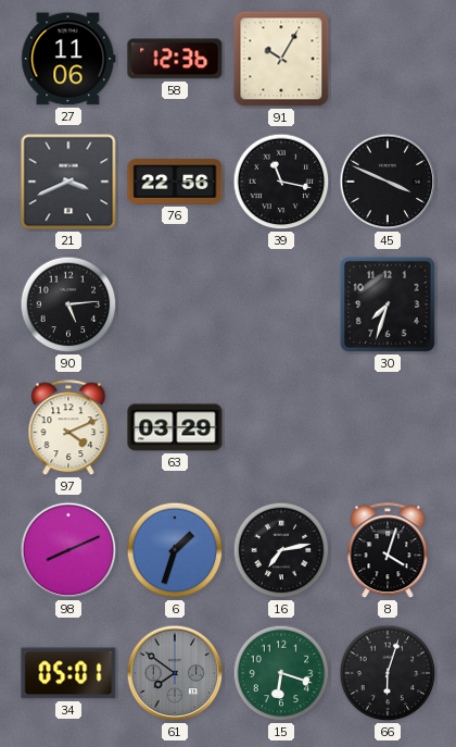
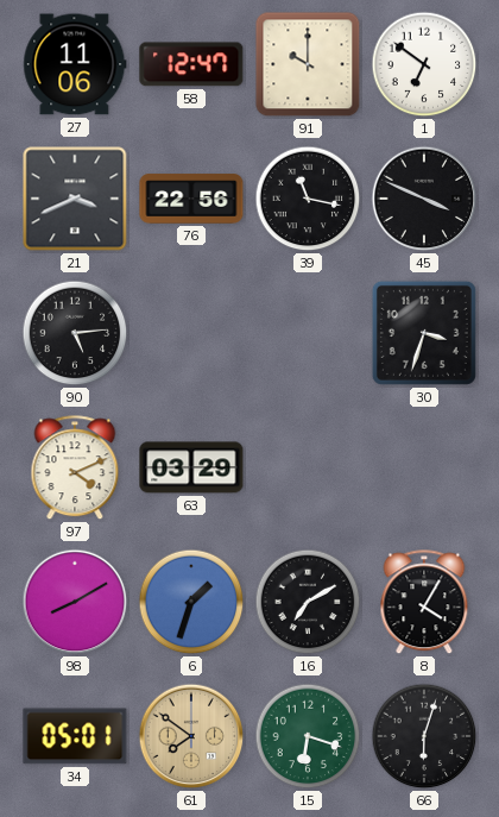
58: 12:36 -> 12:47
91: 10:05 -> 10:00
1: none -> 6:51
30: 7:33 -> 3:33
98: 8:11 -> 8:10
16: 7:13 -> 7:10
8: 4:03 -> 4:05
61 dial: grey -> champagne
